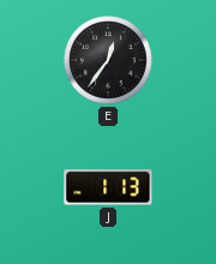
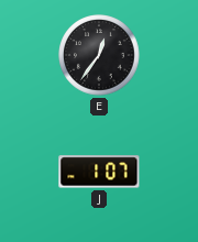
J: 1:13 -> 1:07
